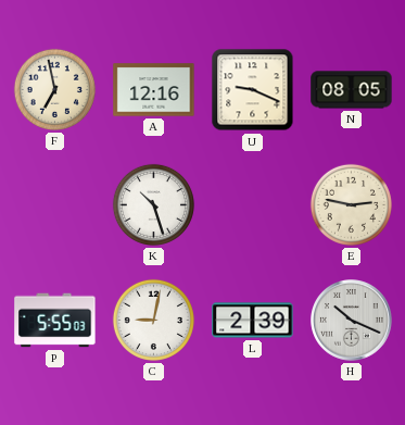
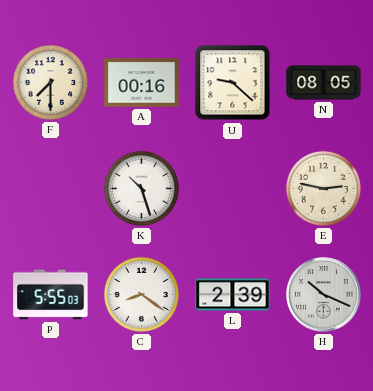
F: 6:58 -> 7:30
A: 12:16 -> 00:16
U: 9:19 -> 9:22
C: 9:02 -> 8:21
